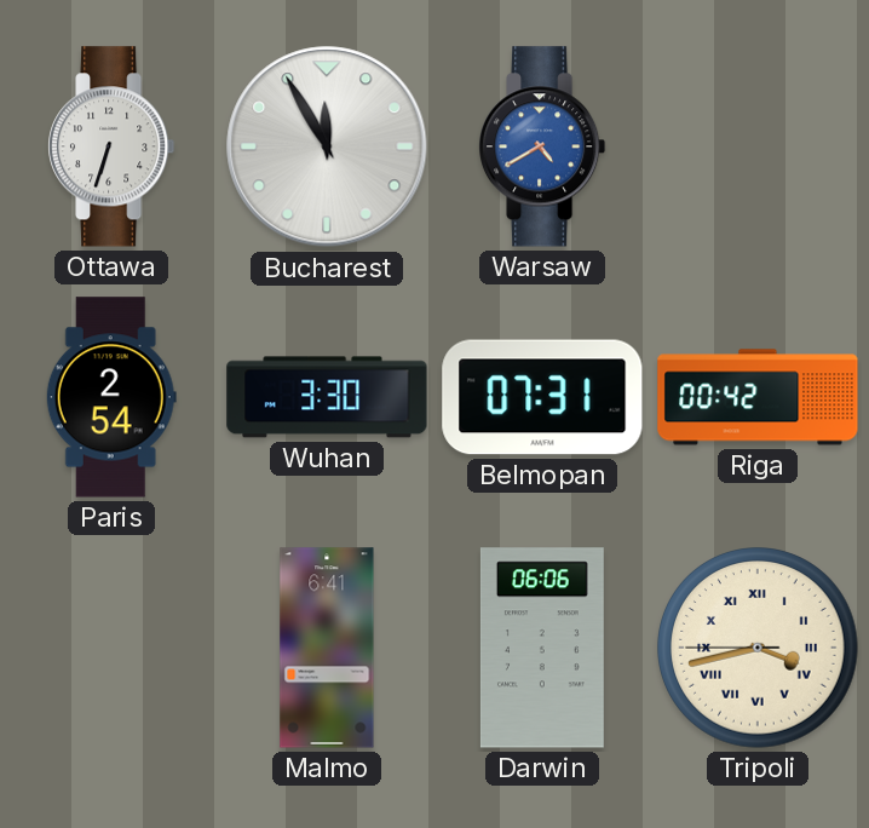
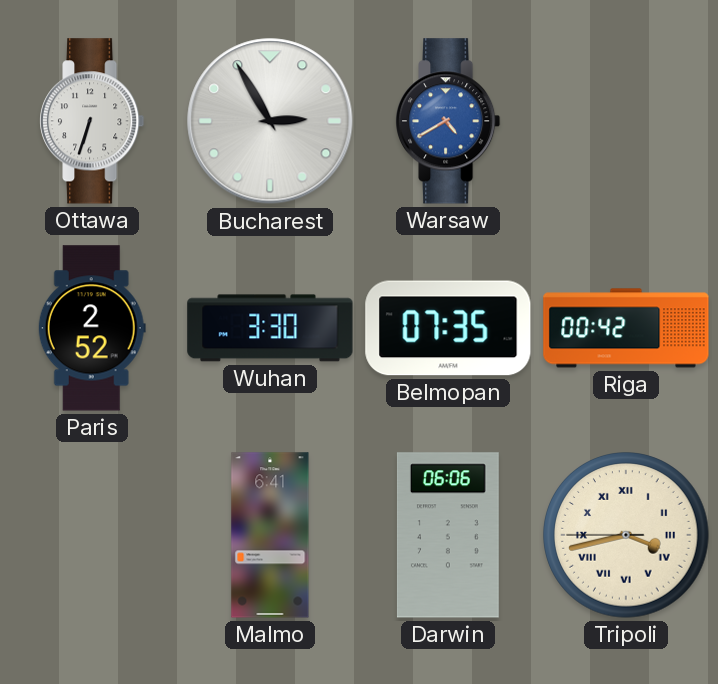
Bucharest: 11:55 -> 2:55
Paris: 2:54 -> 2:52
Belmopan: 07:31 -> 07:35
